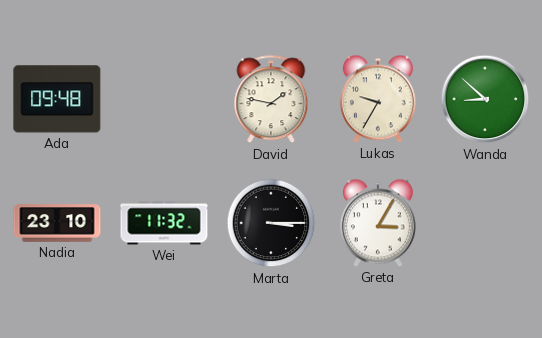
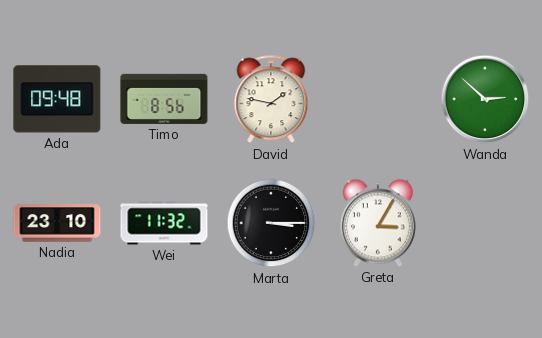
Timo: none -> 8:56
Lukas: 9:35 -> none
Wanda: 8:52 -> 2:52
